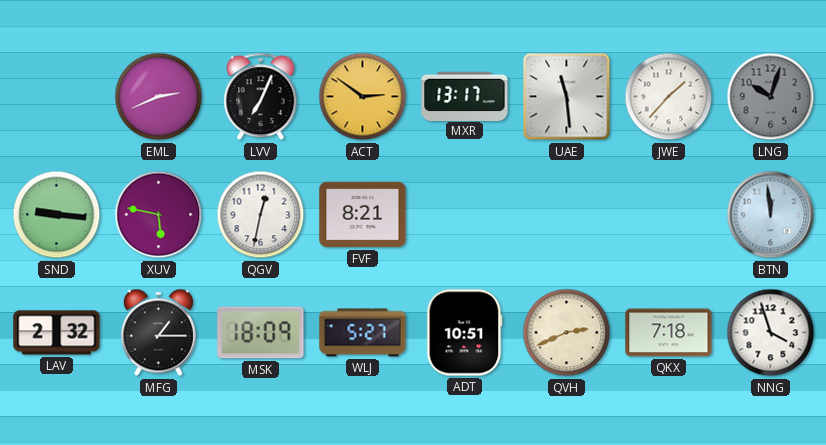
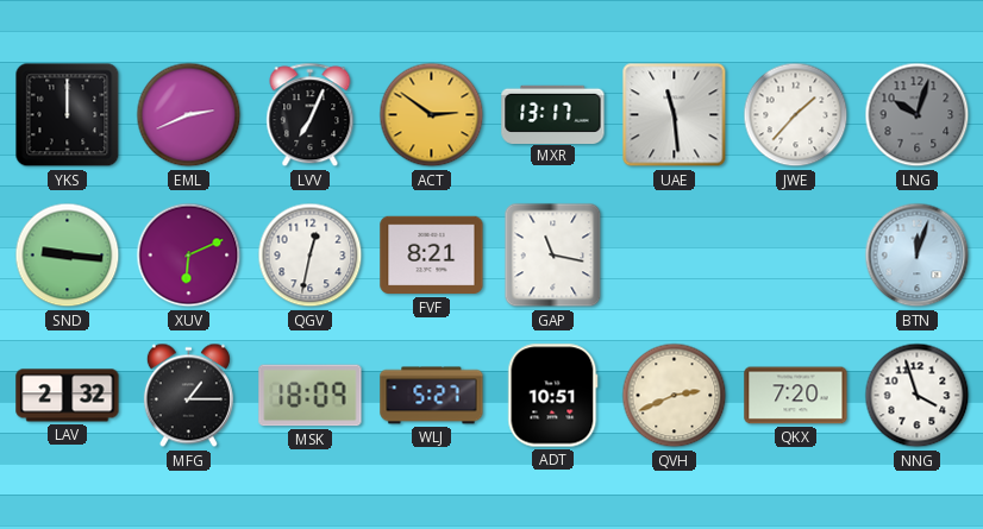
YKS: none -> 12:00
XUV: 5:47 -> 6:11
GAP: none -> 11:17
BTN: 11:59 -> 12:03
QKX: 7:18 -> 7:20
